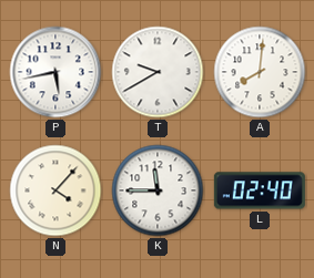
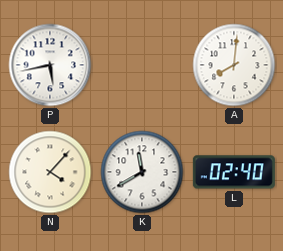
T: 9:40 -> none
K: 11:45 -> 11:40
